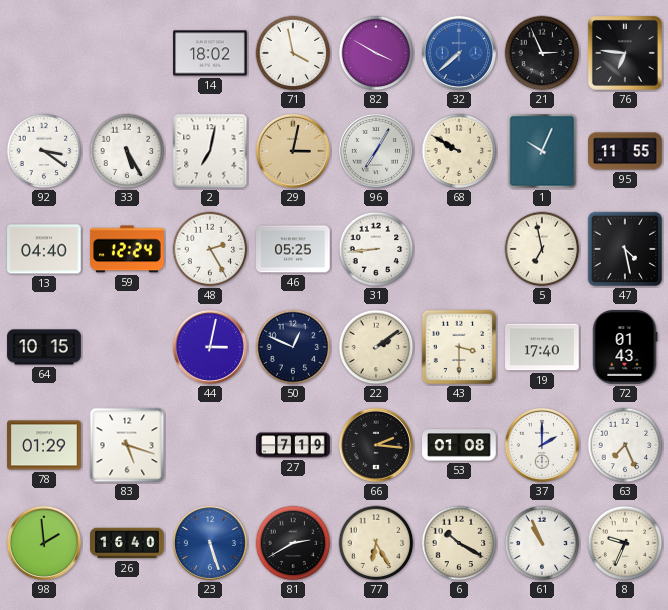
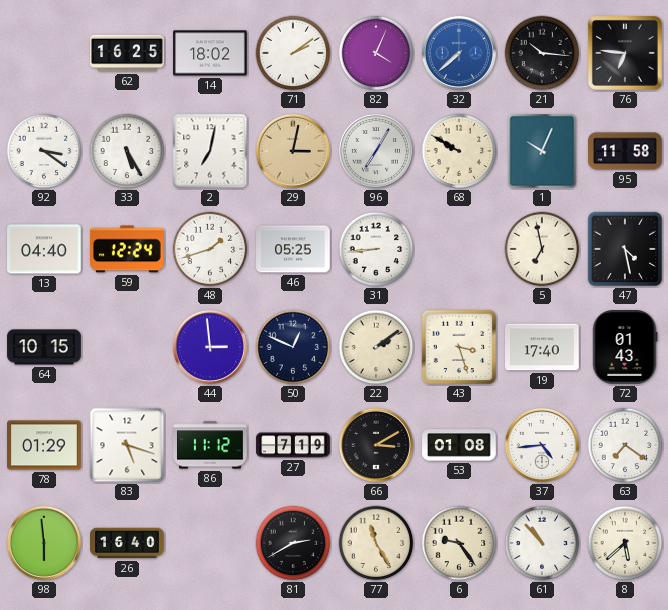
62: none -> 16:25
71: 3:58 -> 2:09
82: 3:50 -> 4:04
21: 2:56 -> 10:16
95: 11:55 -> 11:58
48: 2:25 -> 1:42
44: 3:02 -> 2:59
43: 3:30 -> 3:27
86: none -> 11:12
66: 2:16 -> 3:10
37: 2:00 -> 4:44
63: 7:26 -> 7:21
98: 1:59 -> 5:59
23: 5:27 -> none
77: 6:25 -> 11:25
6: 10:20 -> 9:24
61: 10:56 -> 10:53
8: 9:34 -> 5:38
